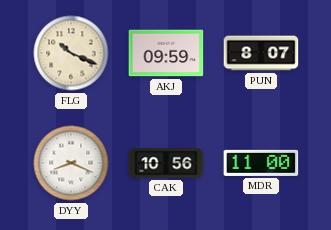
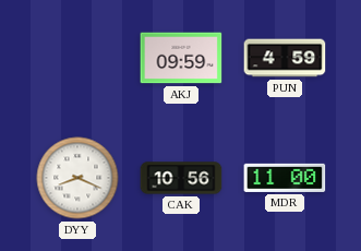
FLG: 10:19 -> none
PUN: 8:07 -> 4:59
